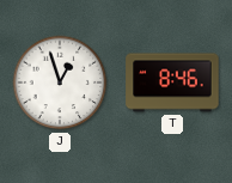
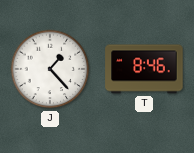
J: 12:57 -> 1:23
